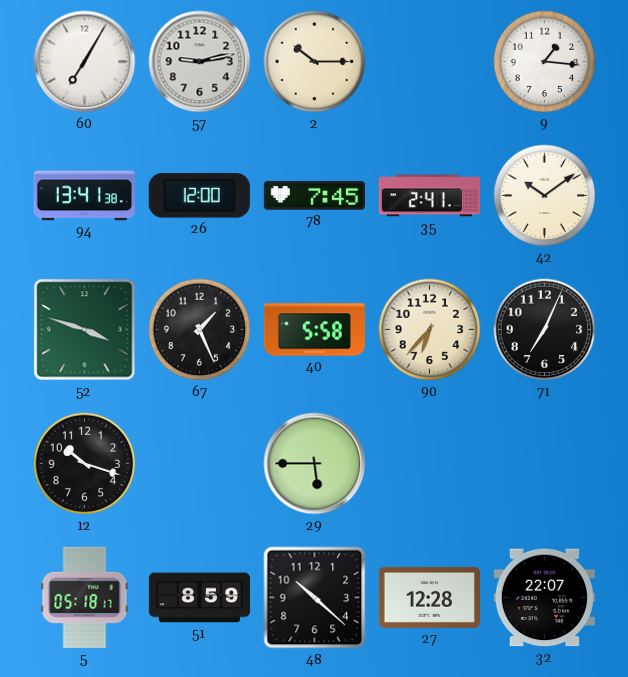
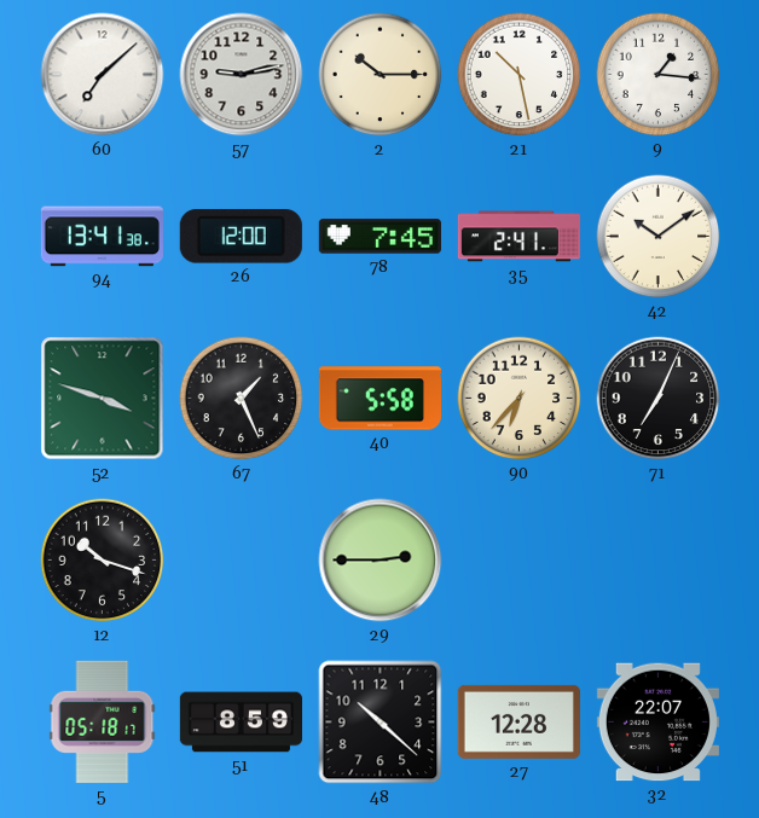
60: 7:05 -> 7:08
21: none -> 10:28
29: 5:45 -> 2:45
